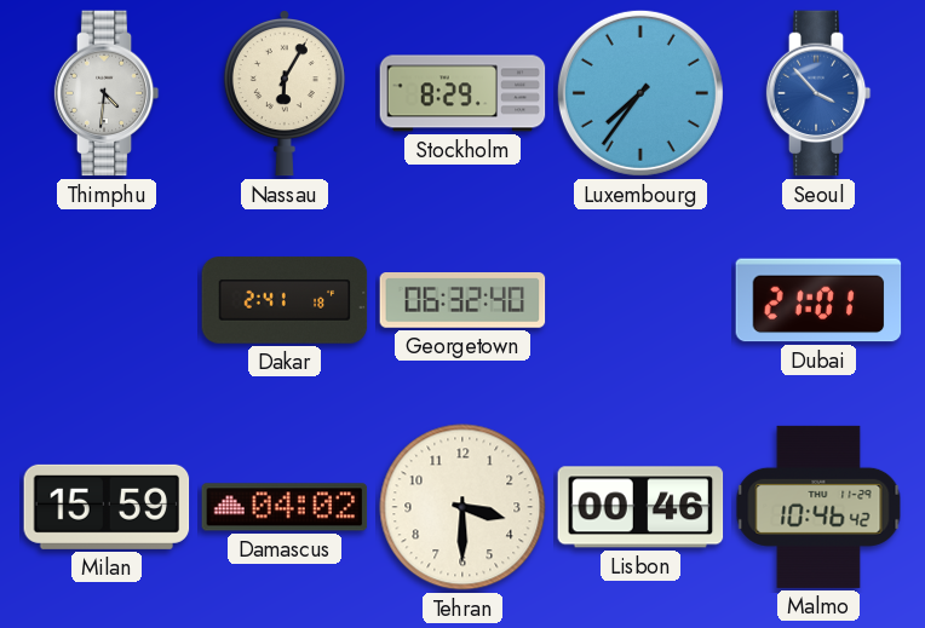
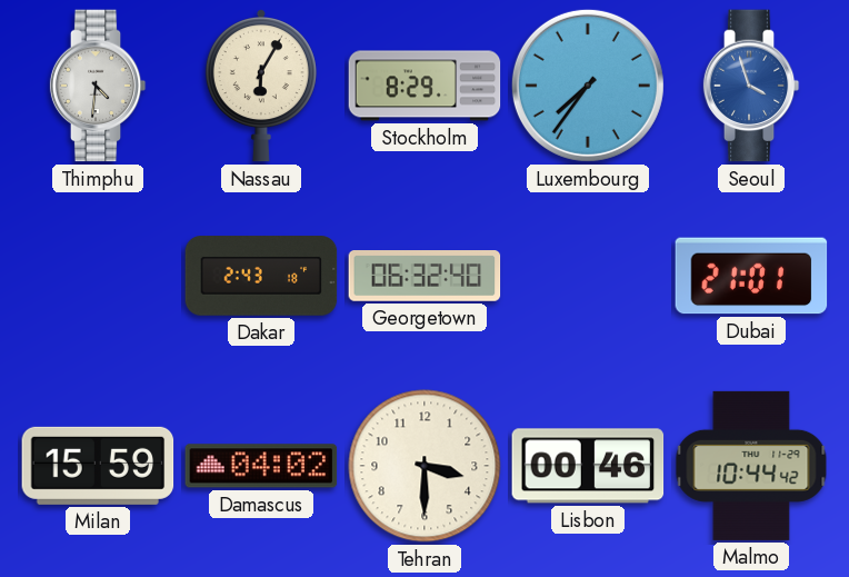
Seoul: 3:53 -> 3:57
Dakar: 2:41 -> 2:43
Malmo: 10:46 -> 10:44
